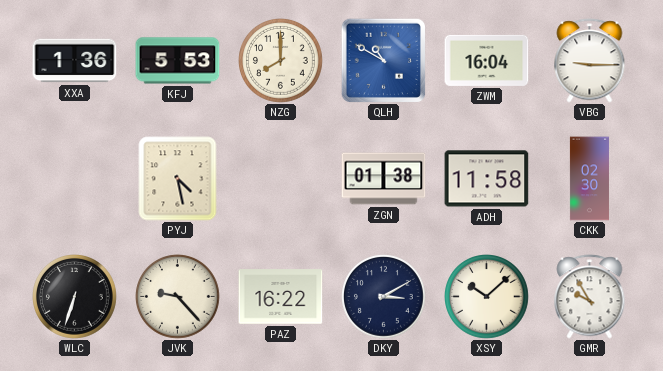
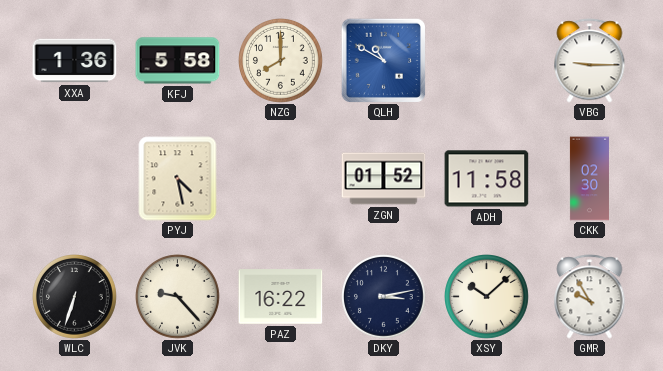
KFJ: 5:53 -> 5:58
ZWM: 16:04 -> none
ZGN: 01:38 -> 01:52
DKY: 3:10 -> 3:13
